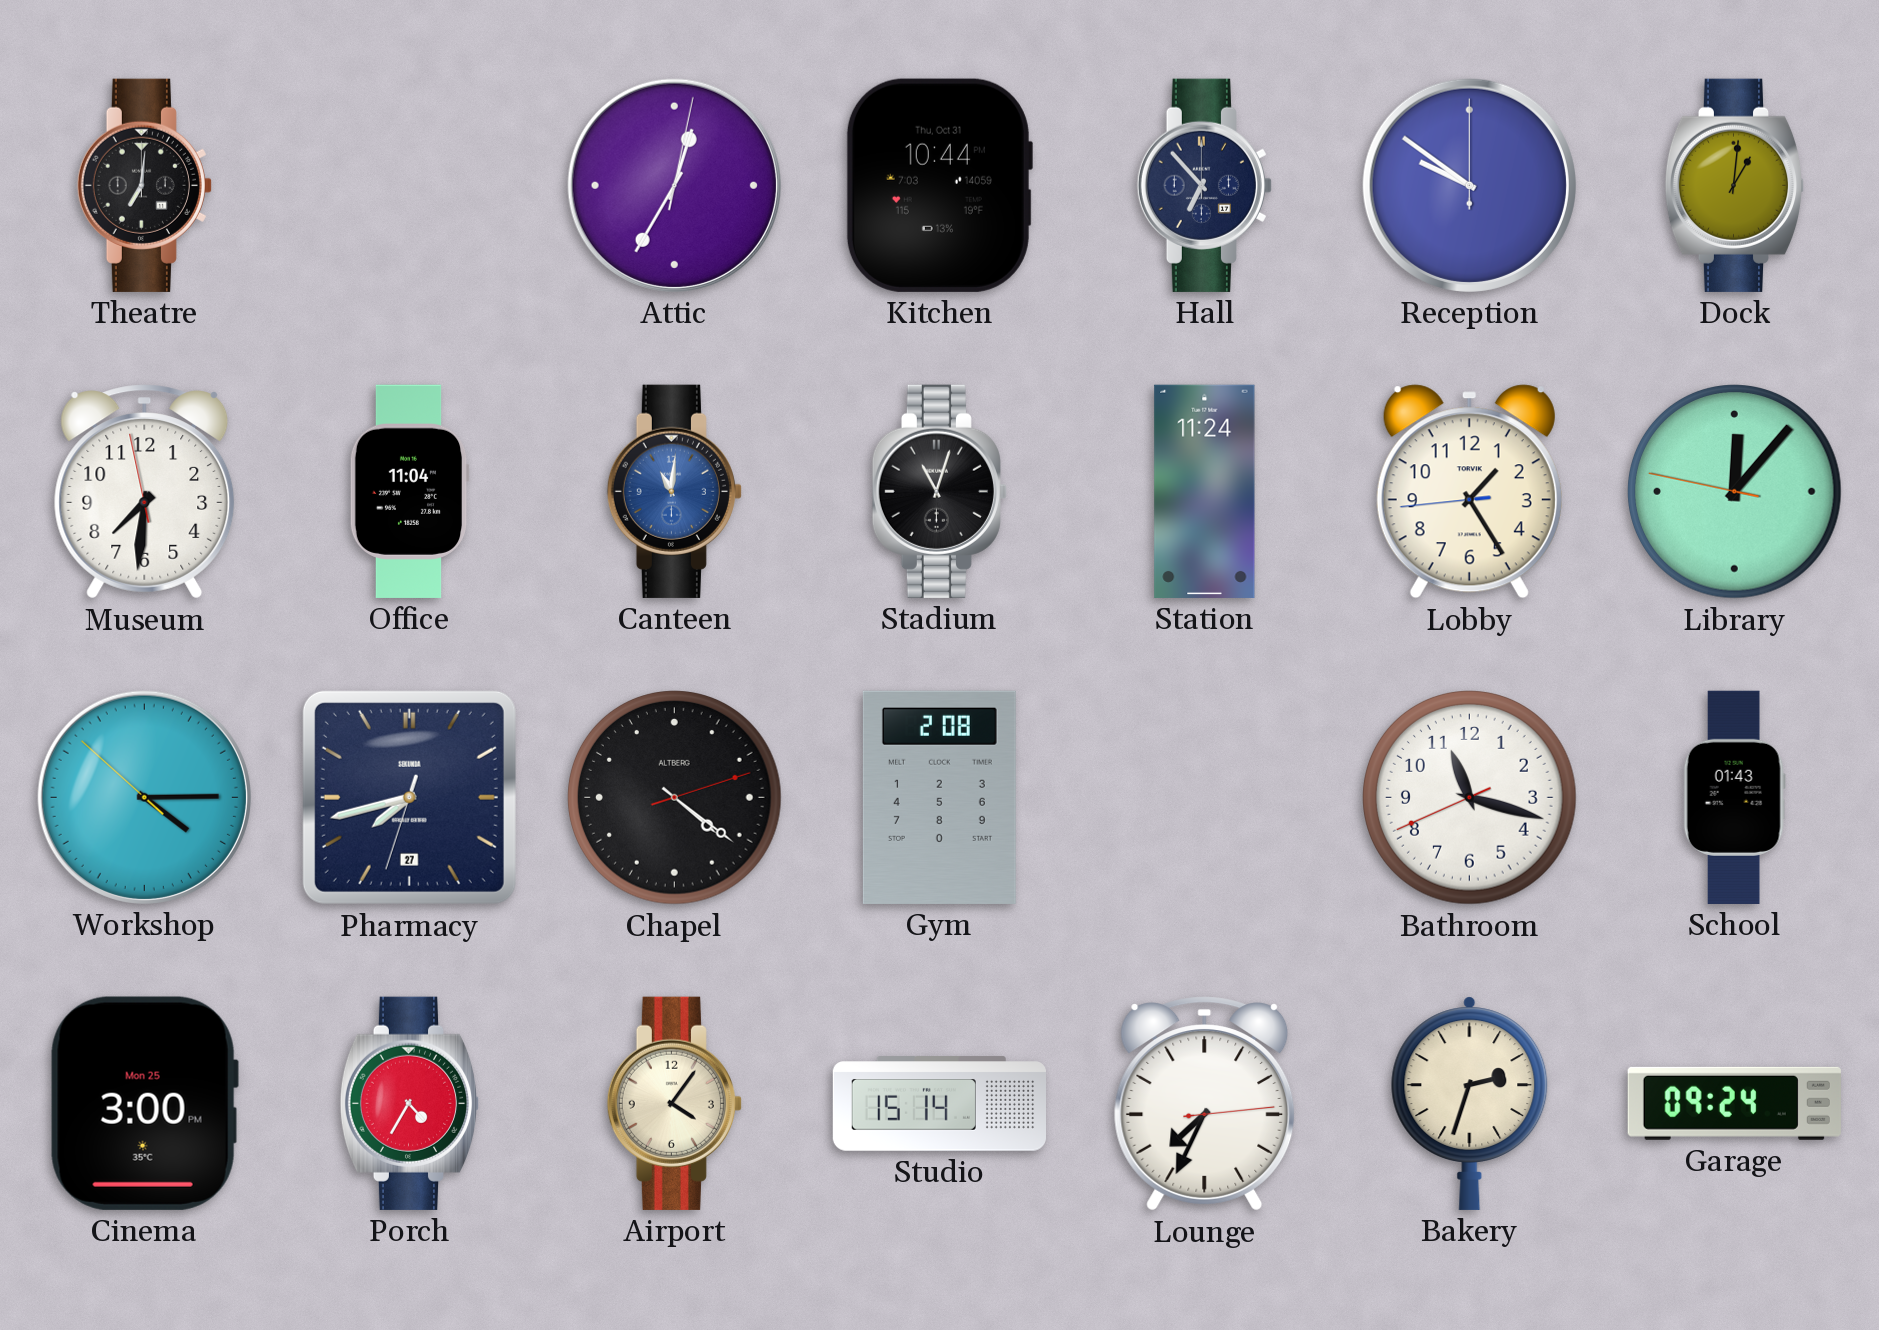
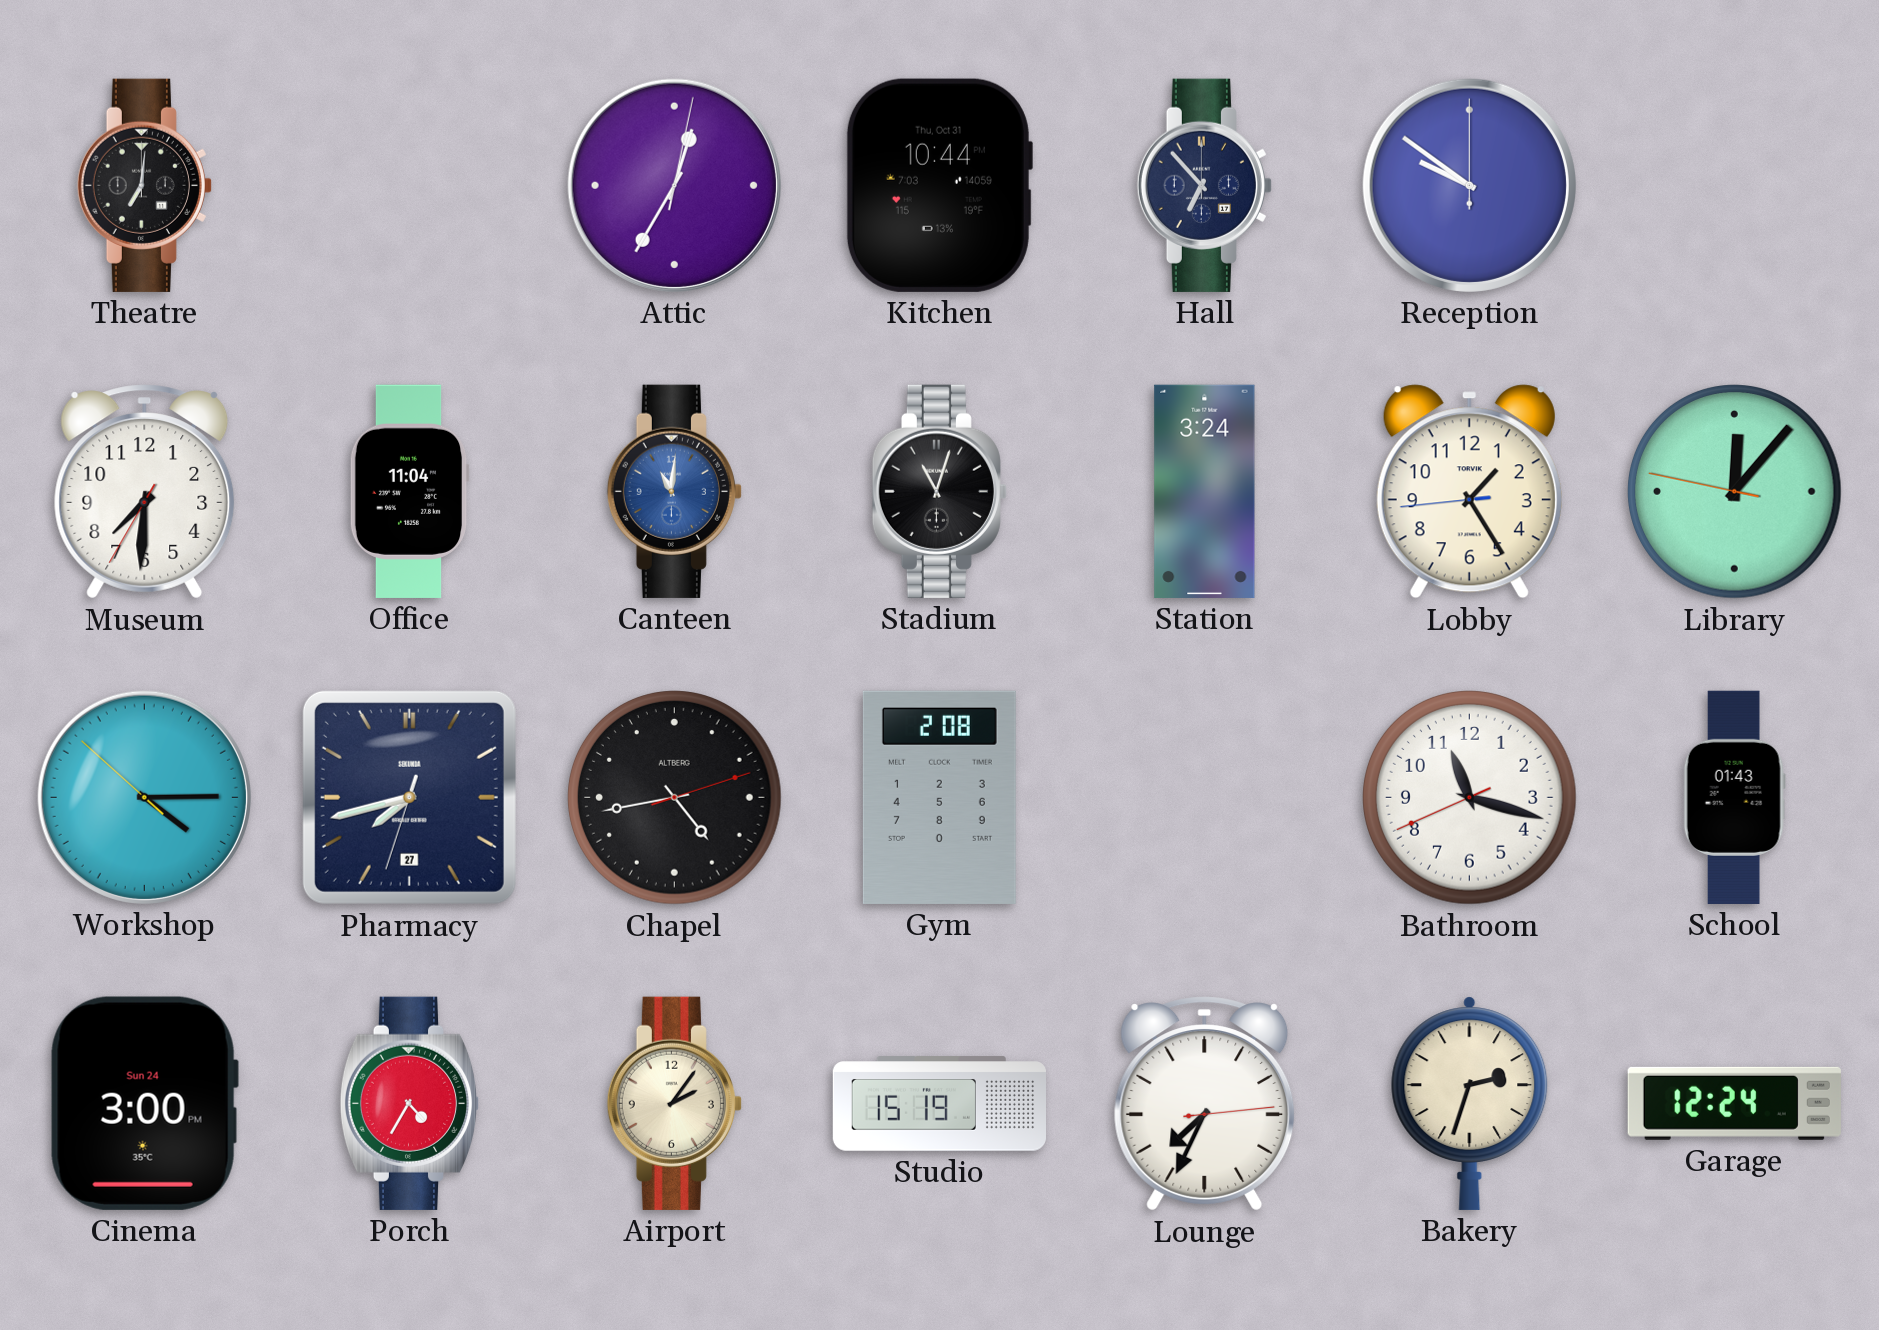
Dock: 1:01 -> none
Museum: 7:30:58 -> 7:30:35
Station: 11:24 -> 3:24
Chapel: 4:21 -> 4:43
Cinema date: Mon 25 -> Sun 24
Airport: 4:06 -> 2:06
Studio: 15:14 -> 15:19
Garage: 09:24 -> 12:24
